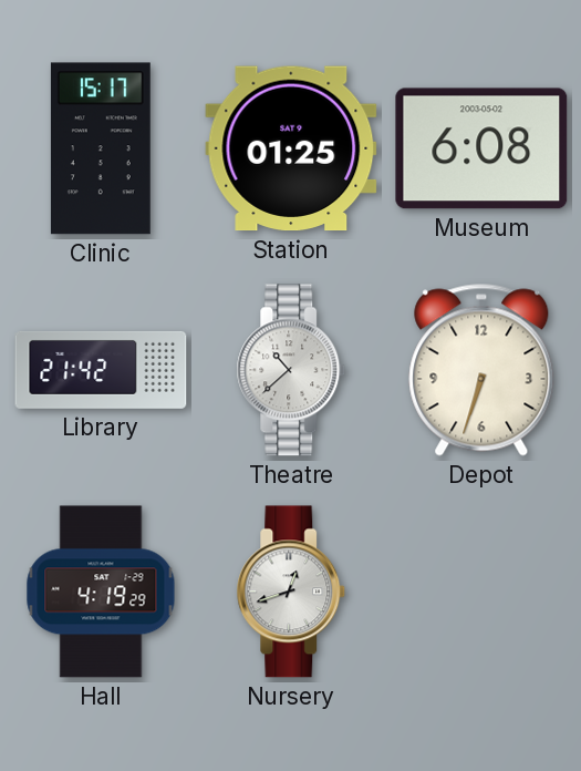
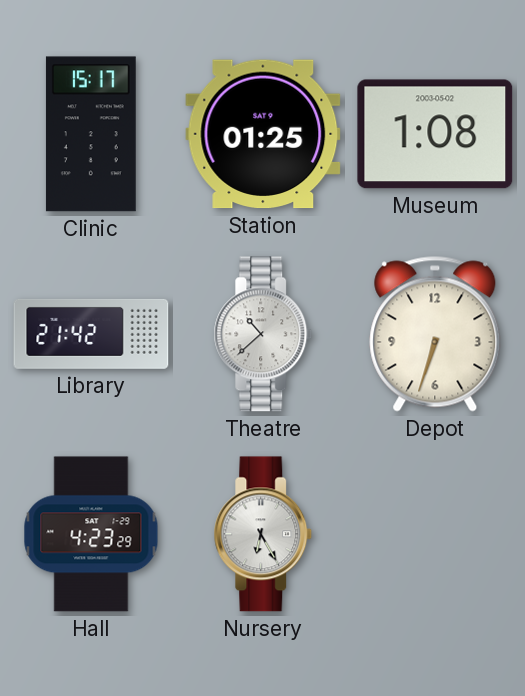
Museum: 6:08 -> 1:08
Hall: 4:19 -> 4:23
Nursery: 12:42 -> 6:25
